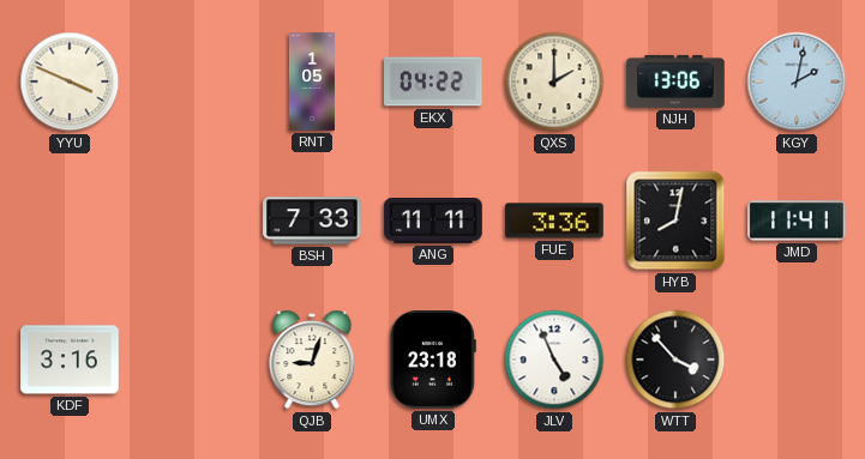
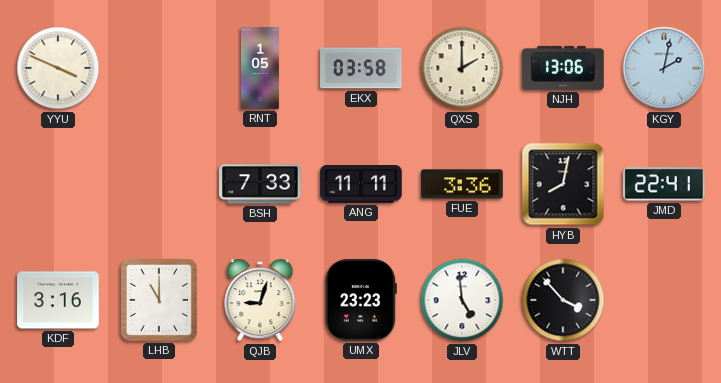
EKX: 04:22 -> 03:58
JMD: 11:41 -> 22:41
LHB: none -> 11:00
UMX: 23:18 -> 23:23
JLV: 4:56 -> 4:59
